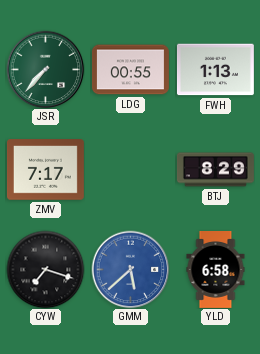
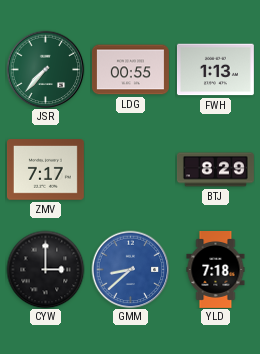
CYW: 7:18 -> 3:00
GMM: 5:38 -> 8:38
YLD: 6:58 -> 7:18
